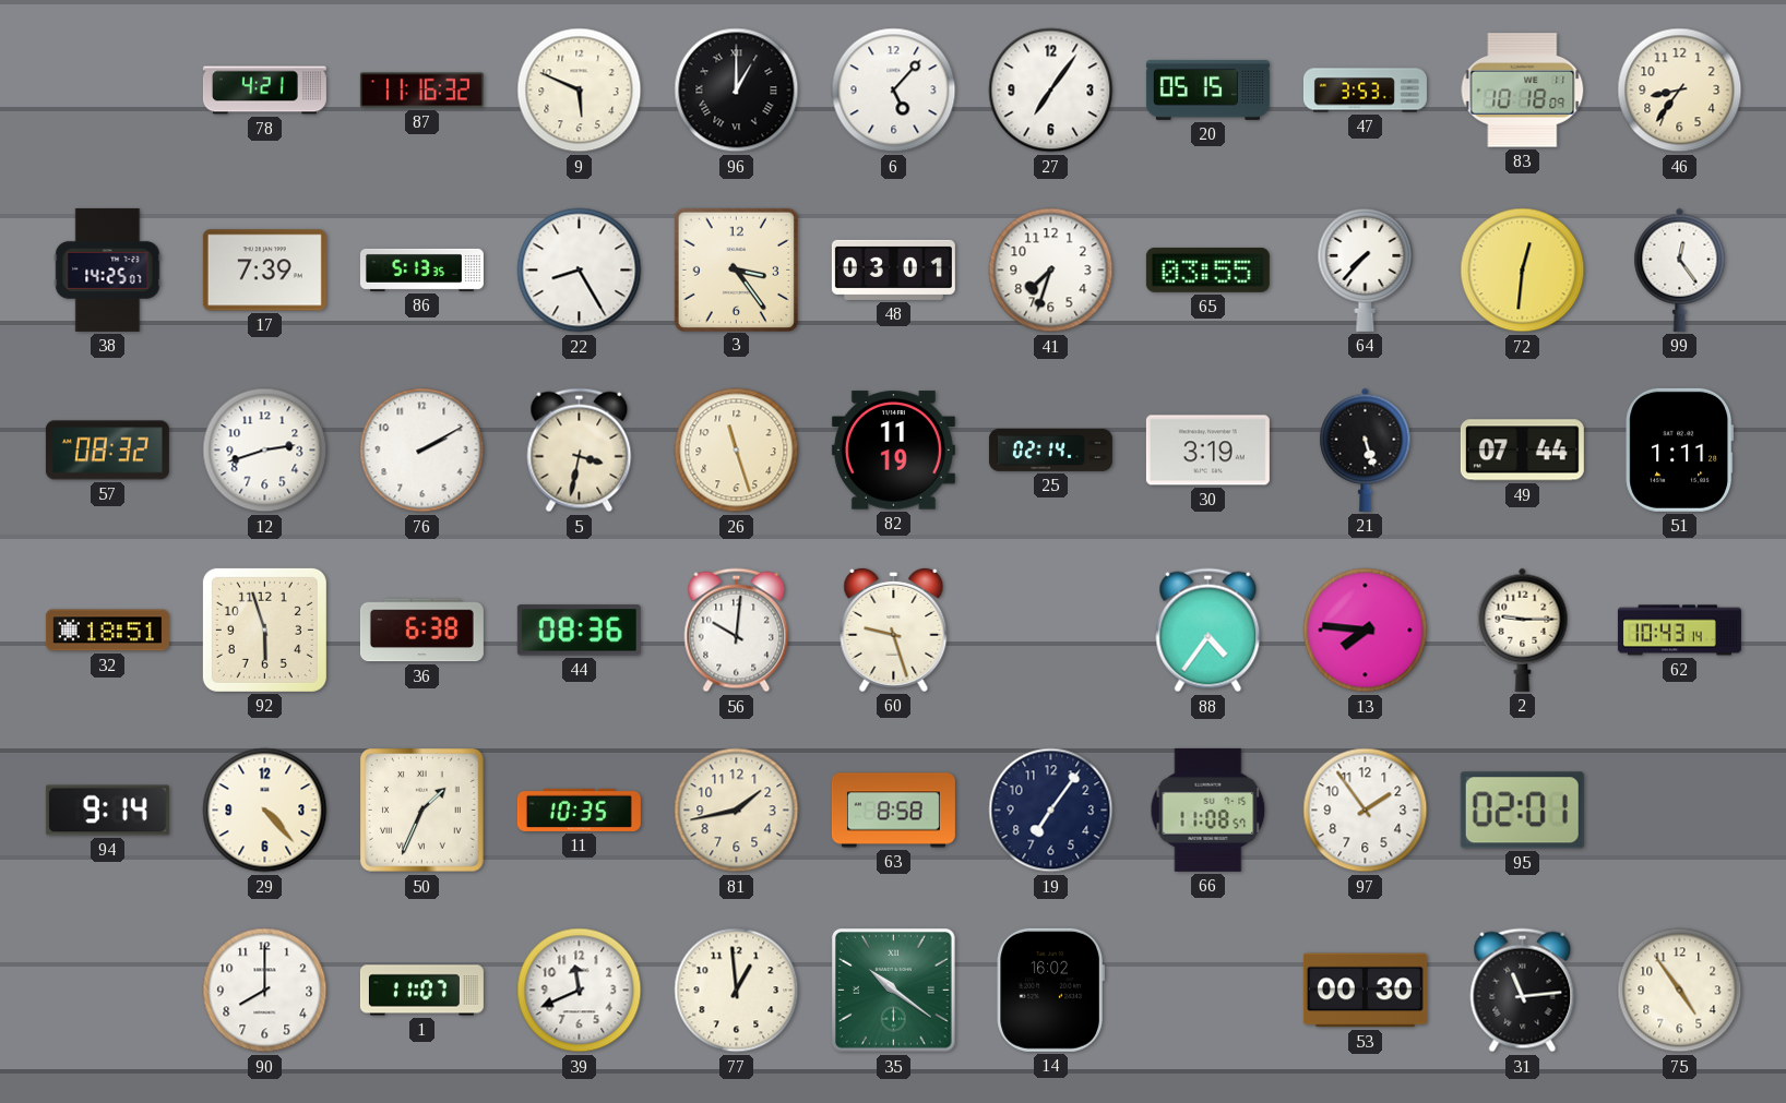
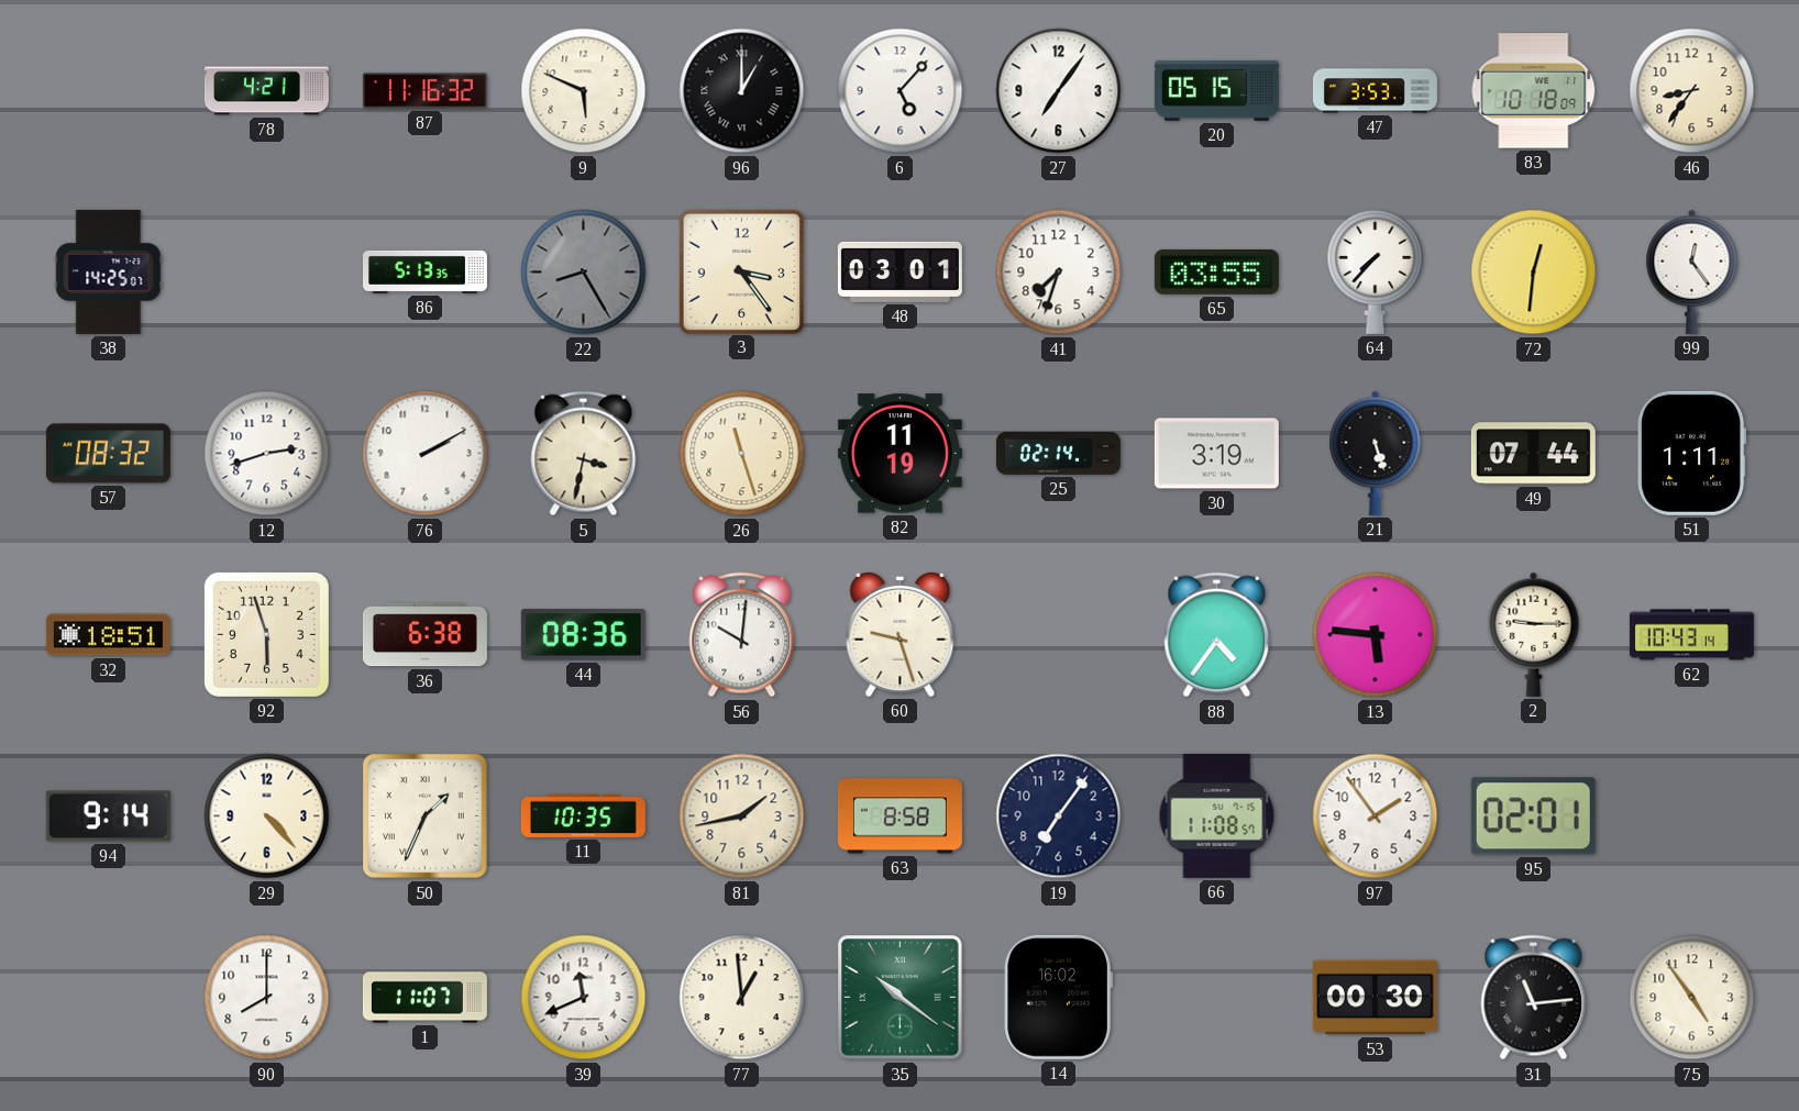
17: 7:39 -> none
22 dial: white -> grey
13: 7:46 -> 5:46
